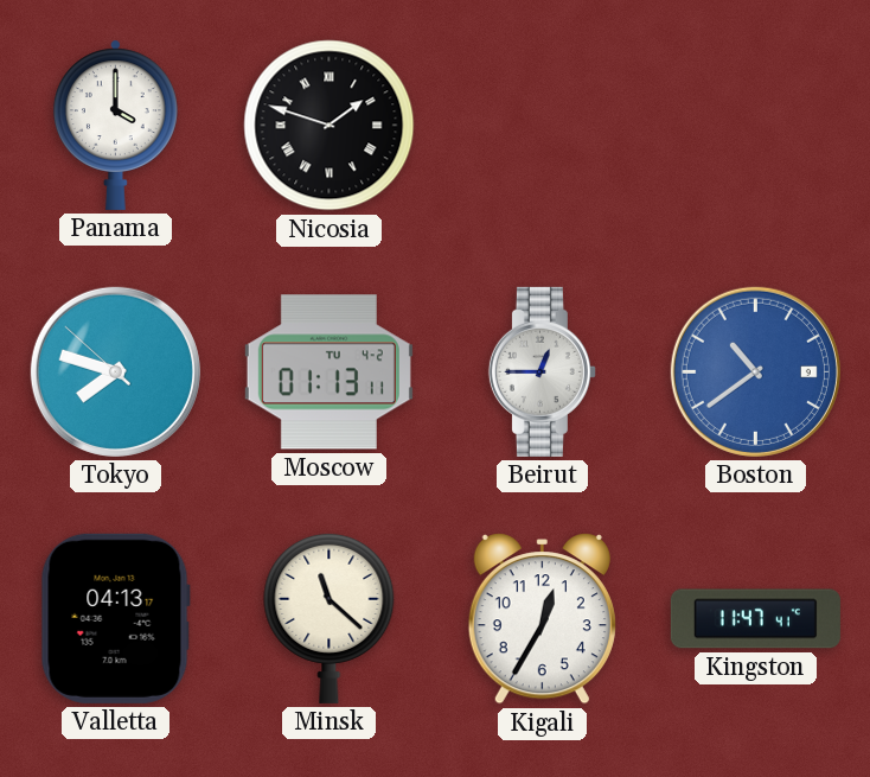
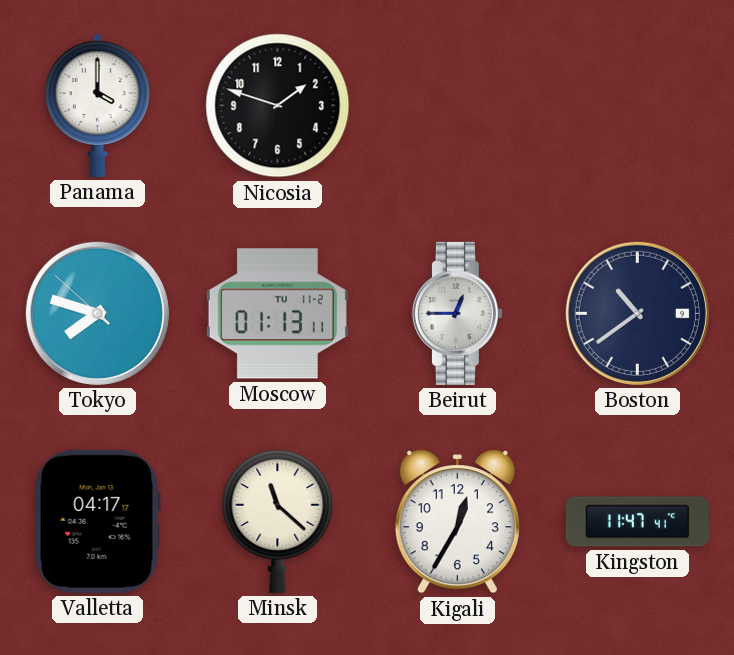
Nicosia numerals: Roman -> Arabic
Moscow date: TU 4-2 -> TU 11-2
Boston dial: blue -> navy
Valletta: 04:13 -> 04:17
